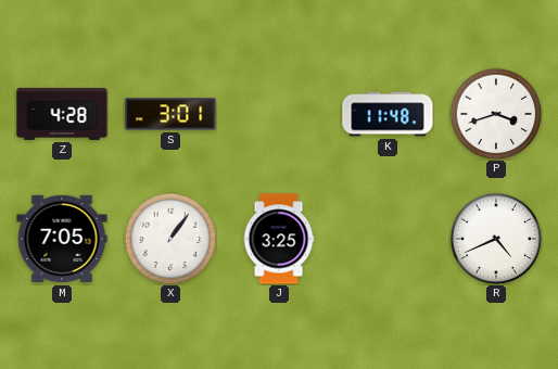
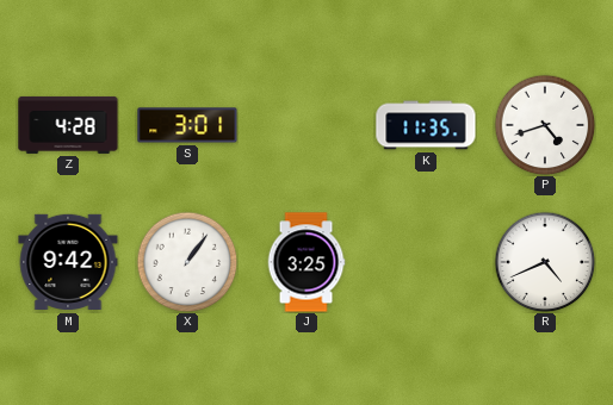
K: 11:48 -> 11:35
P: 3:42 -> 4:42
M: 7:05 -> 9:42
